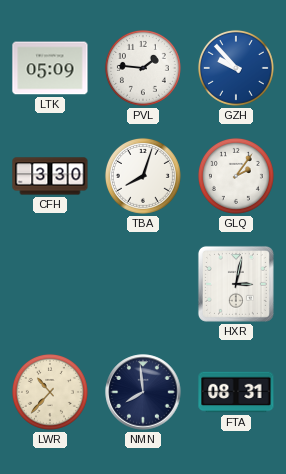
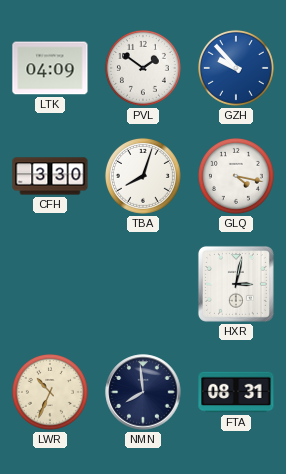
LTK: 05:09 -> 04:09
PVL: 1:46 -> 1:51
GLQ: 2:06 -> 4:17
LWR: 10:37 -> 10:34
